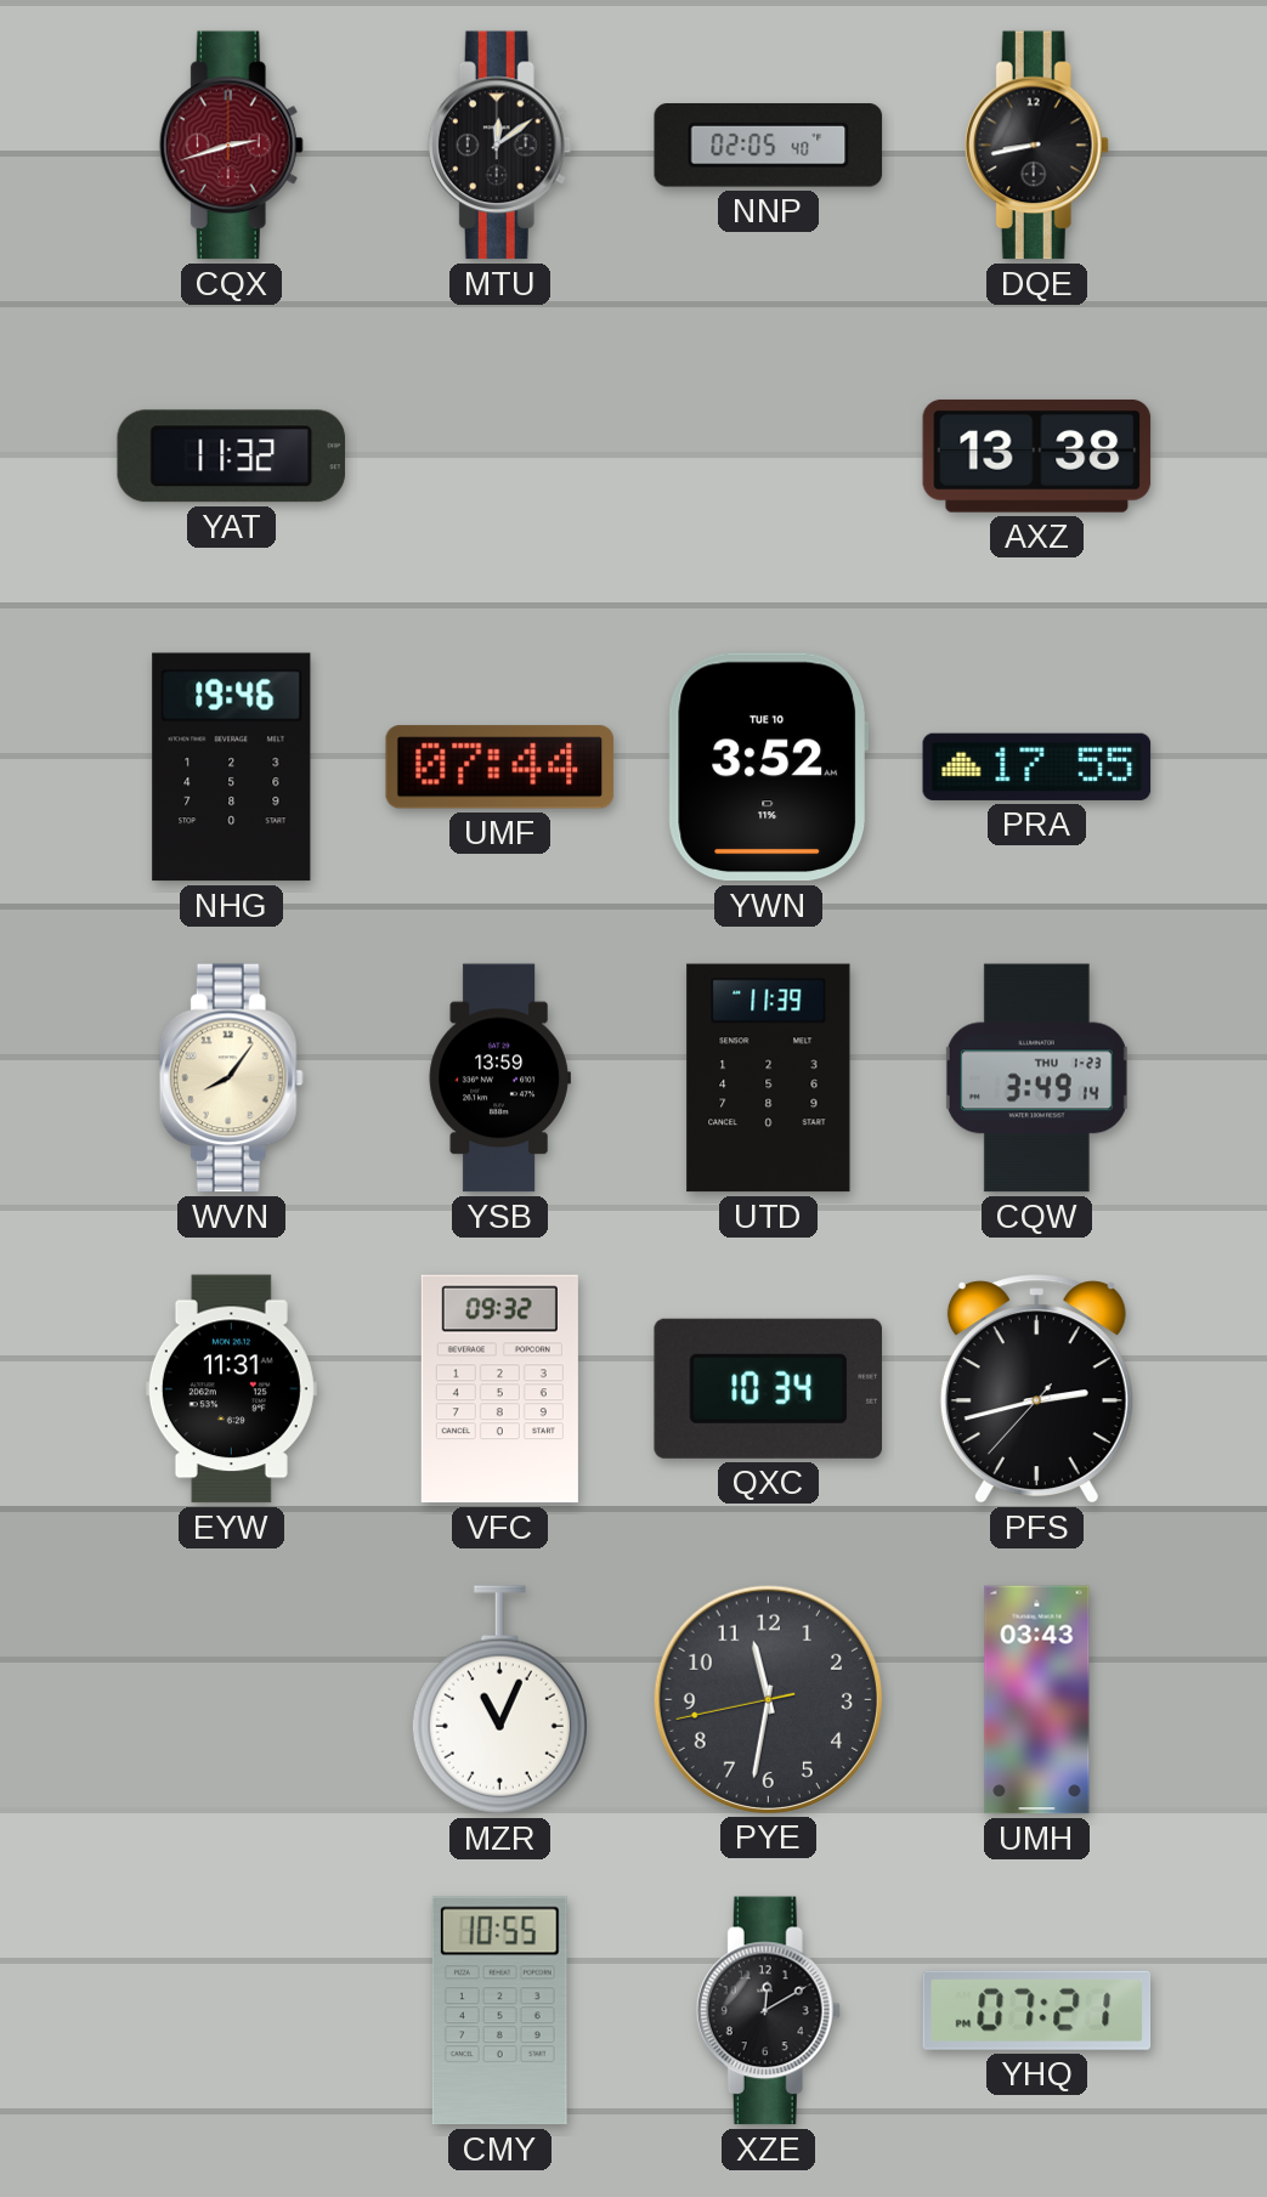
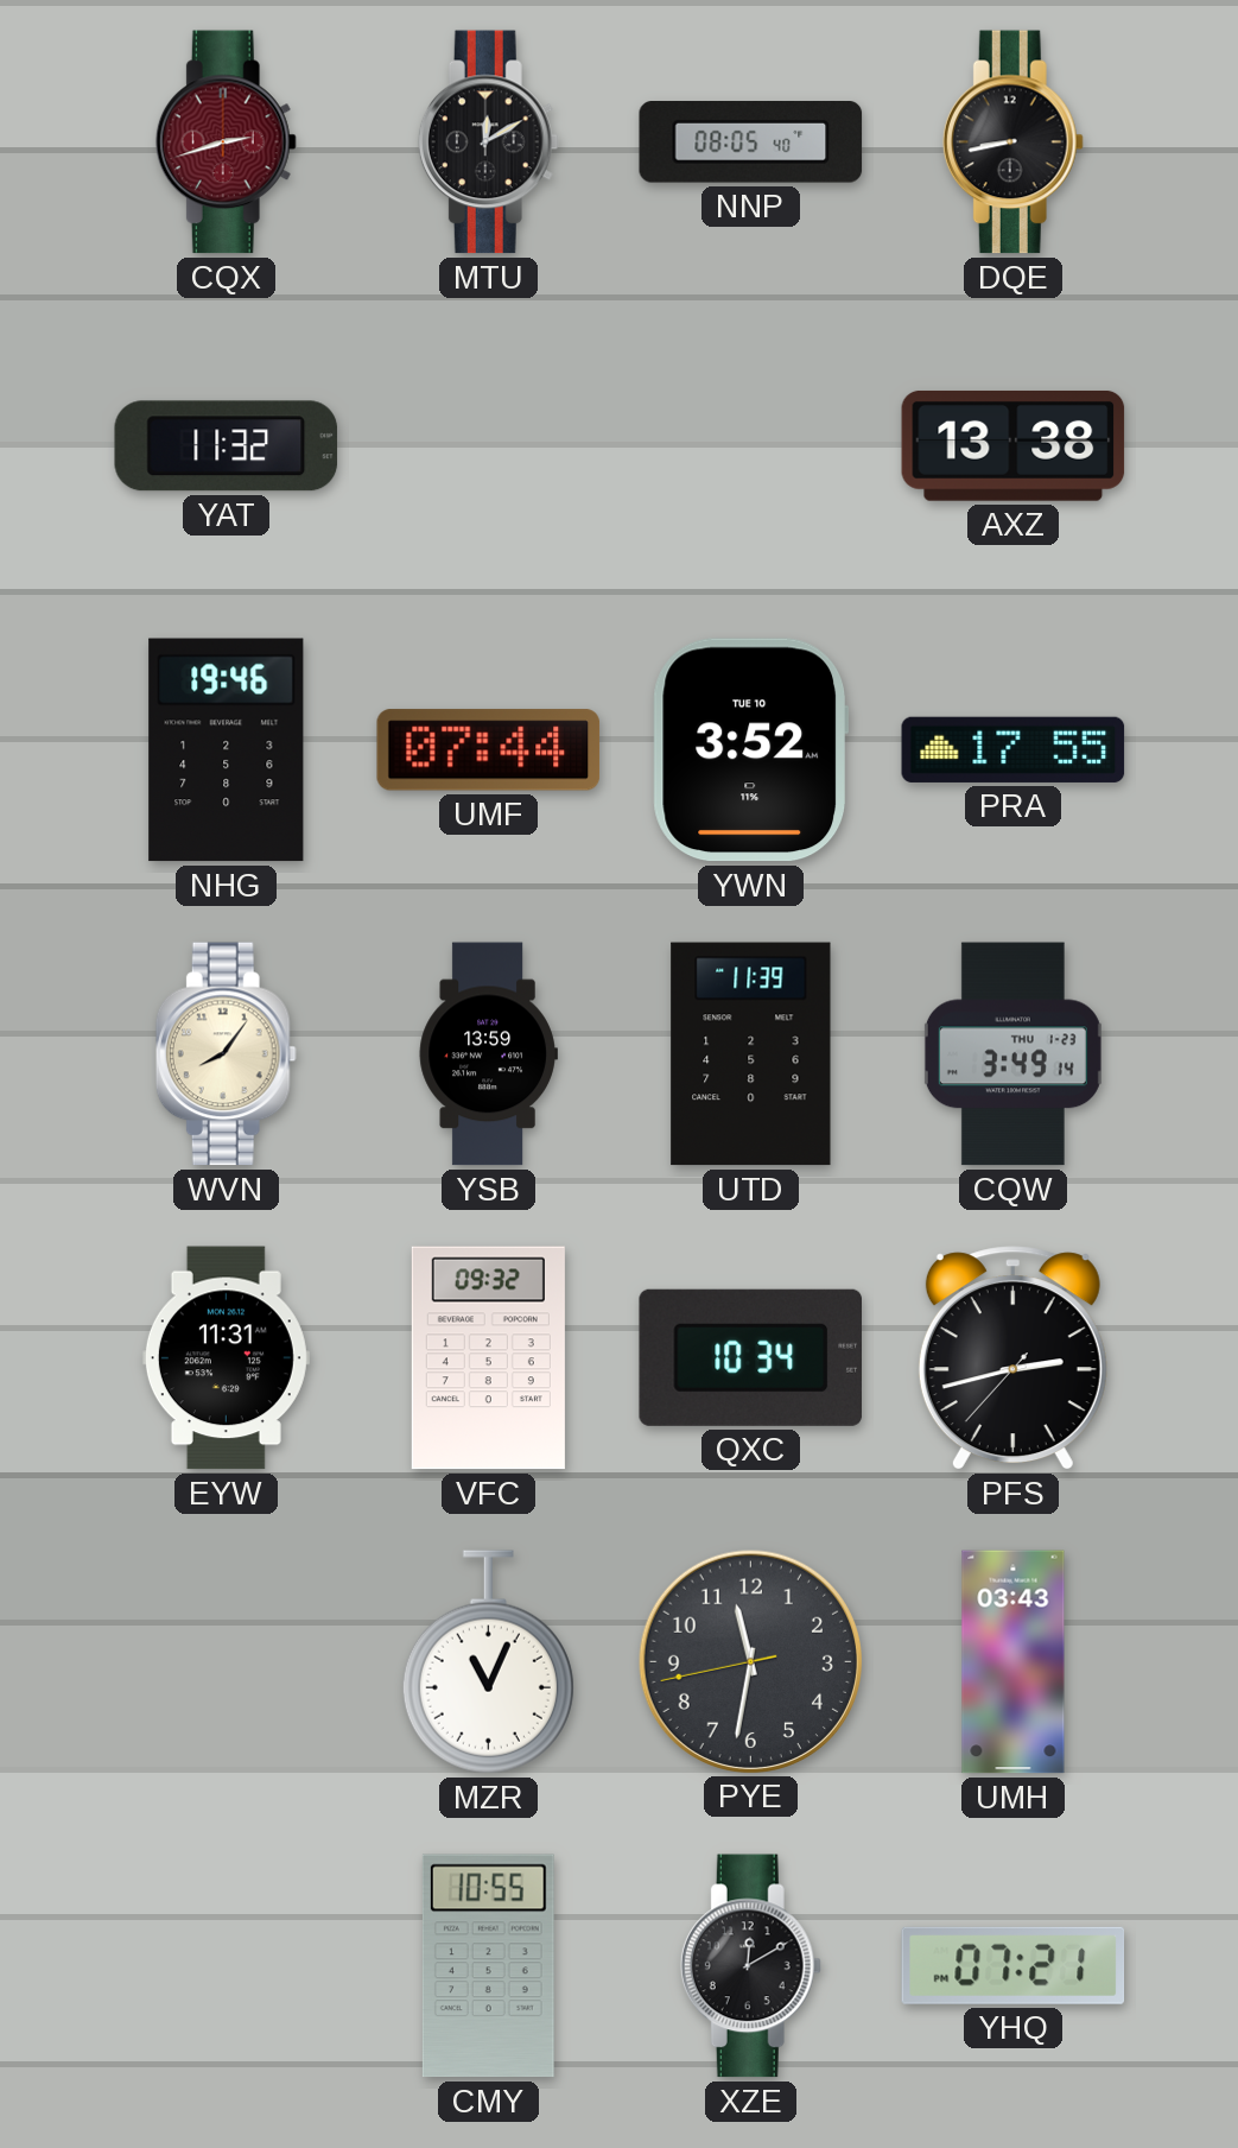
MTU: 12:09 -> 12:10
NNP: 02:05 -> 08:05
